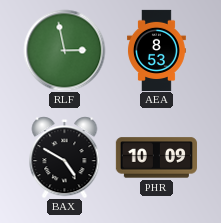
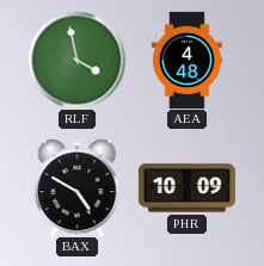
RLF: 2:58 -> 3:58
AEA: 8:53 -> 4:48
